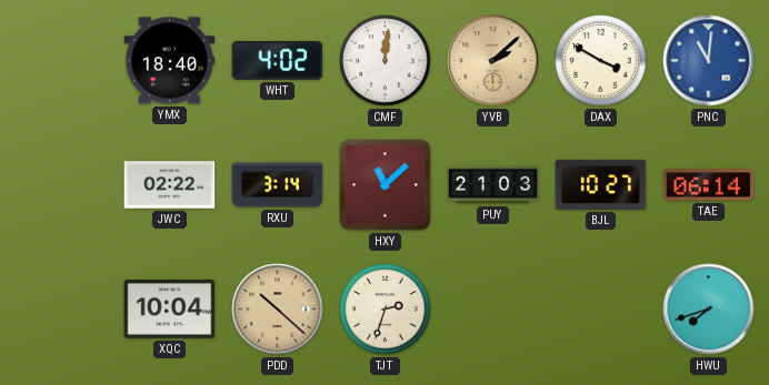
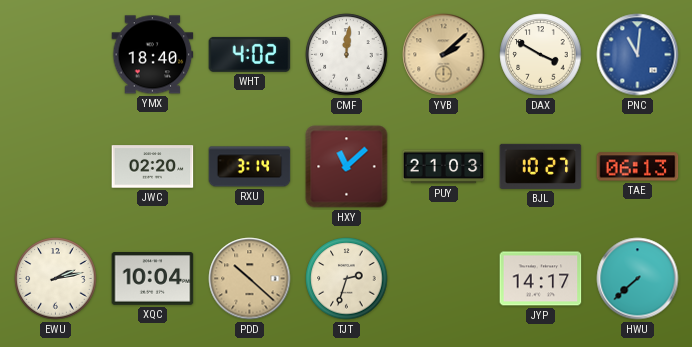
JWC: 02:22 -> 02:20
TAE: 06:14 -> 06:13
EWU: none -> 2:13
JYP: none -> 14:17
HWU: 7:42 -> 7:38
